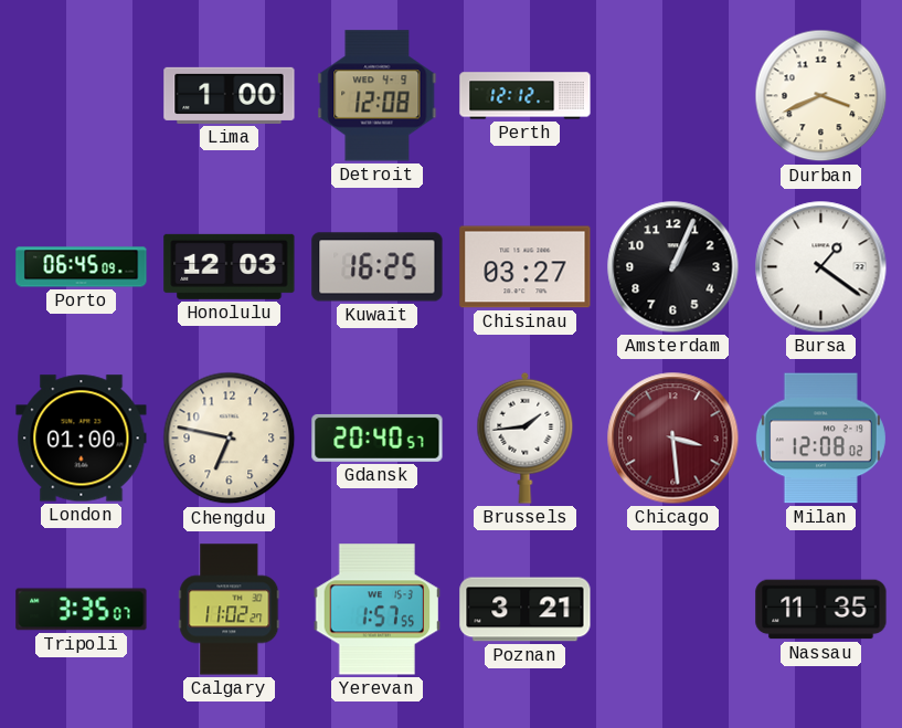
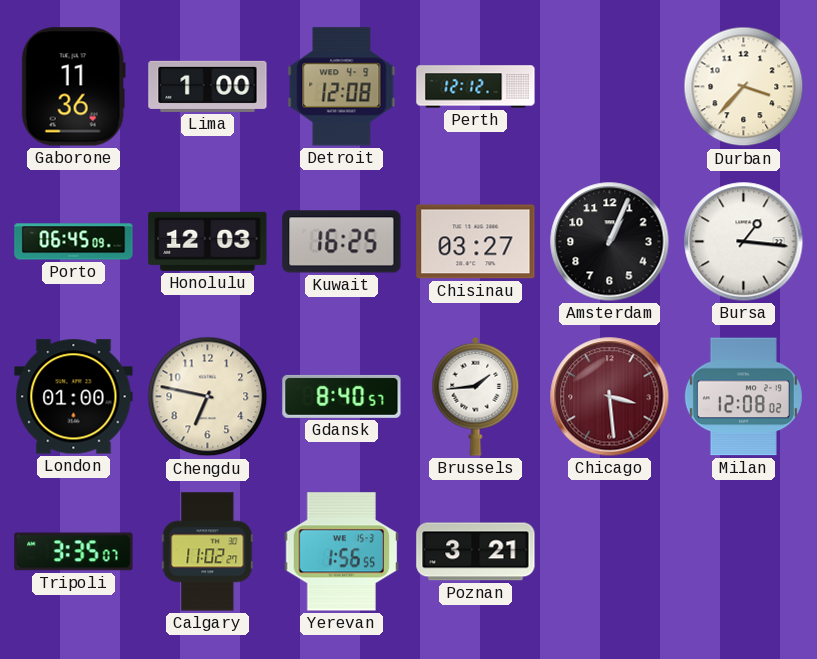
Gaborone: none -> 11:36
Durban: 3:41 -> 3:37
Bursa: 1:21 -> 1:16
Gdansk: 20:40 -> 8:40
Yerevan: 1:57 -> 1:56
Nassau: 11:35 -> none
